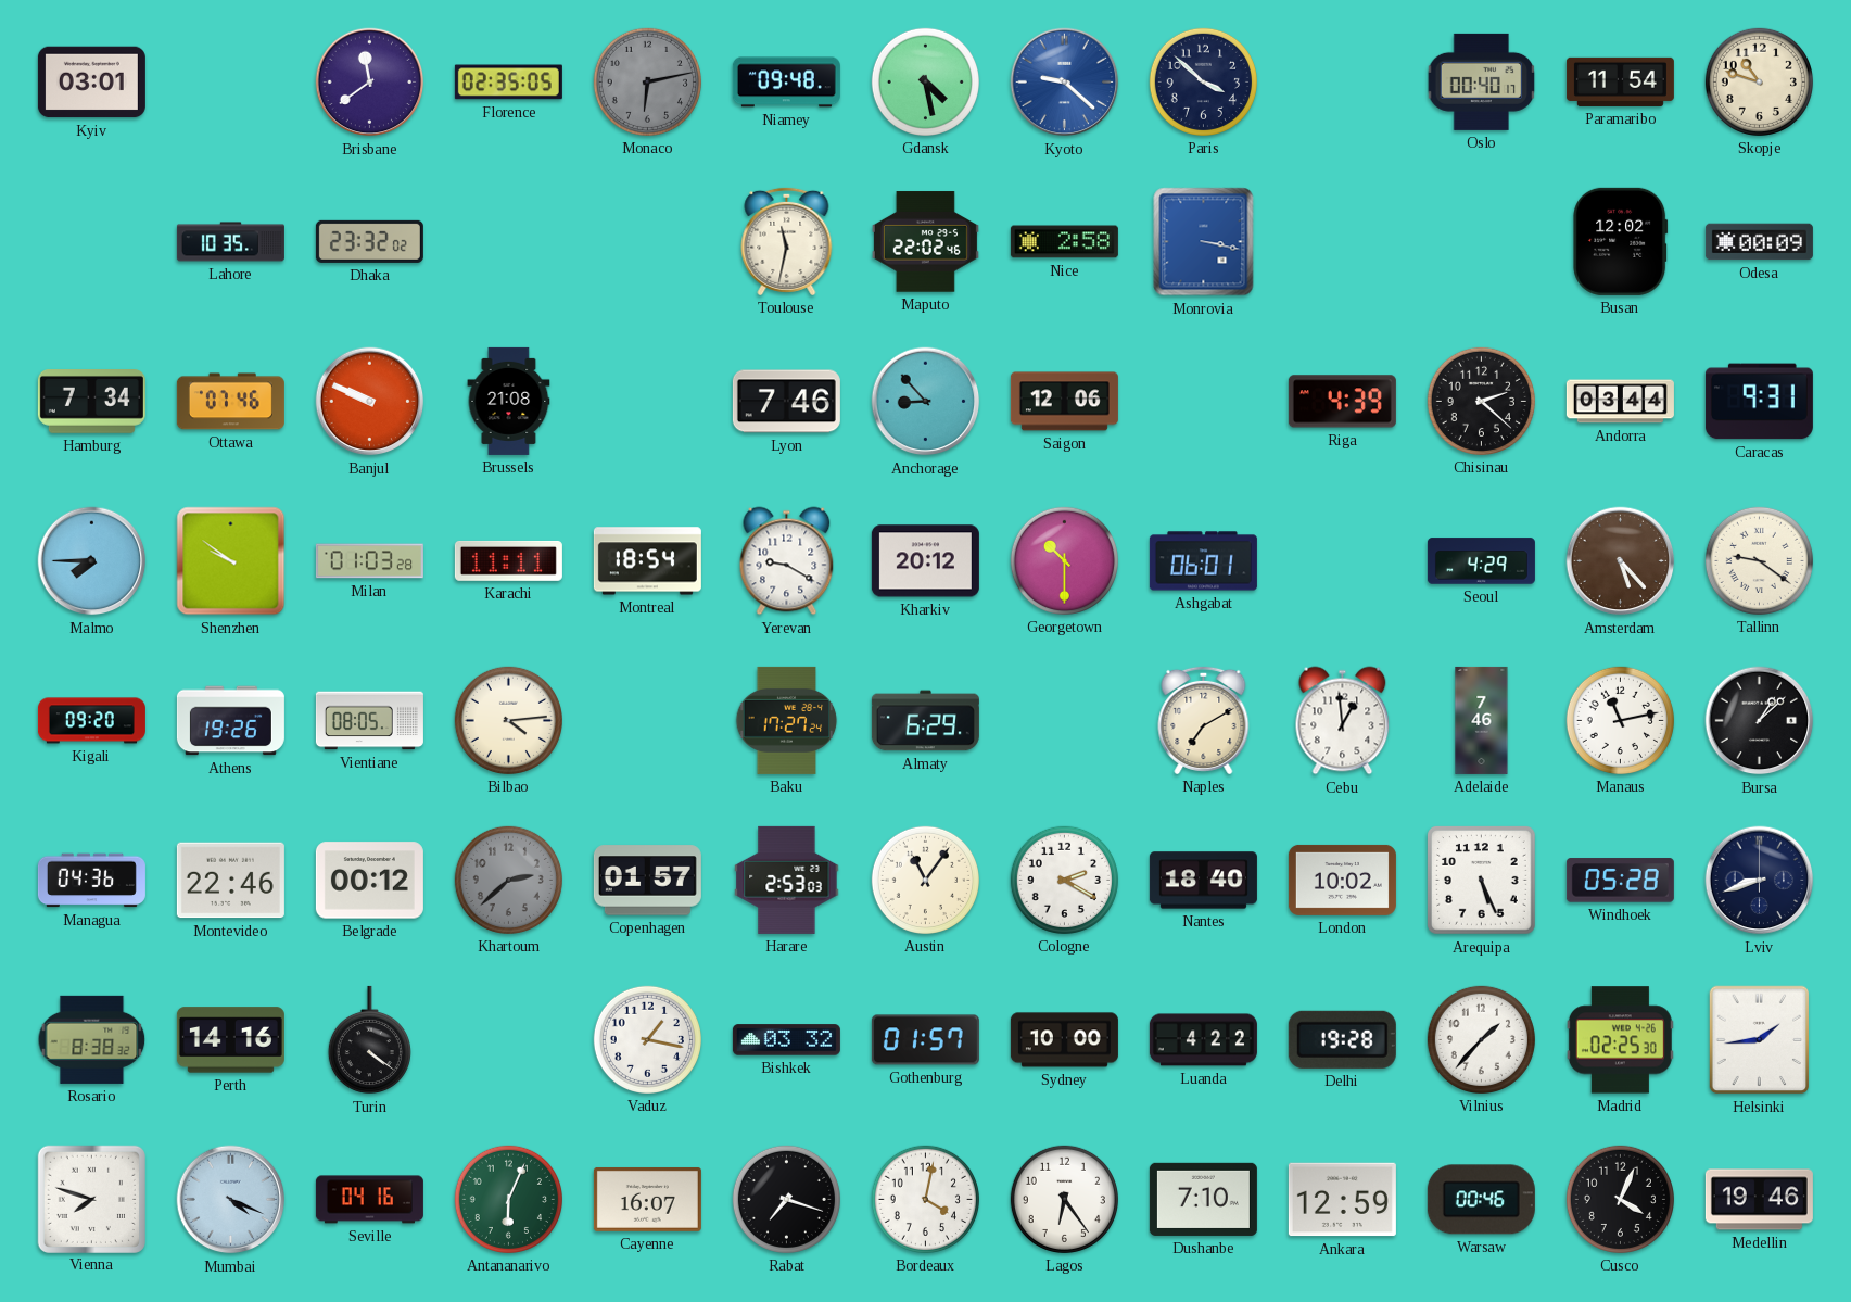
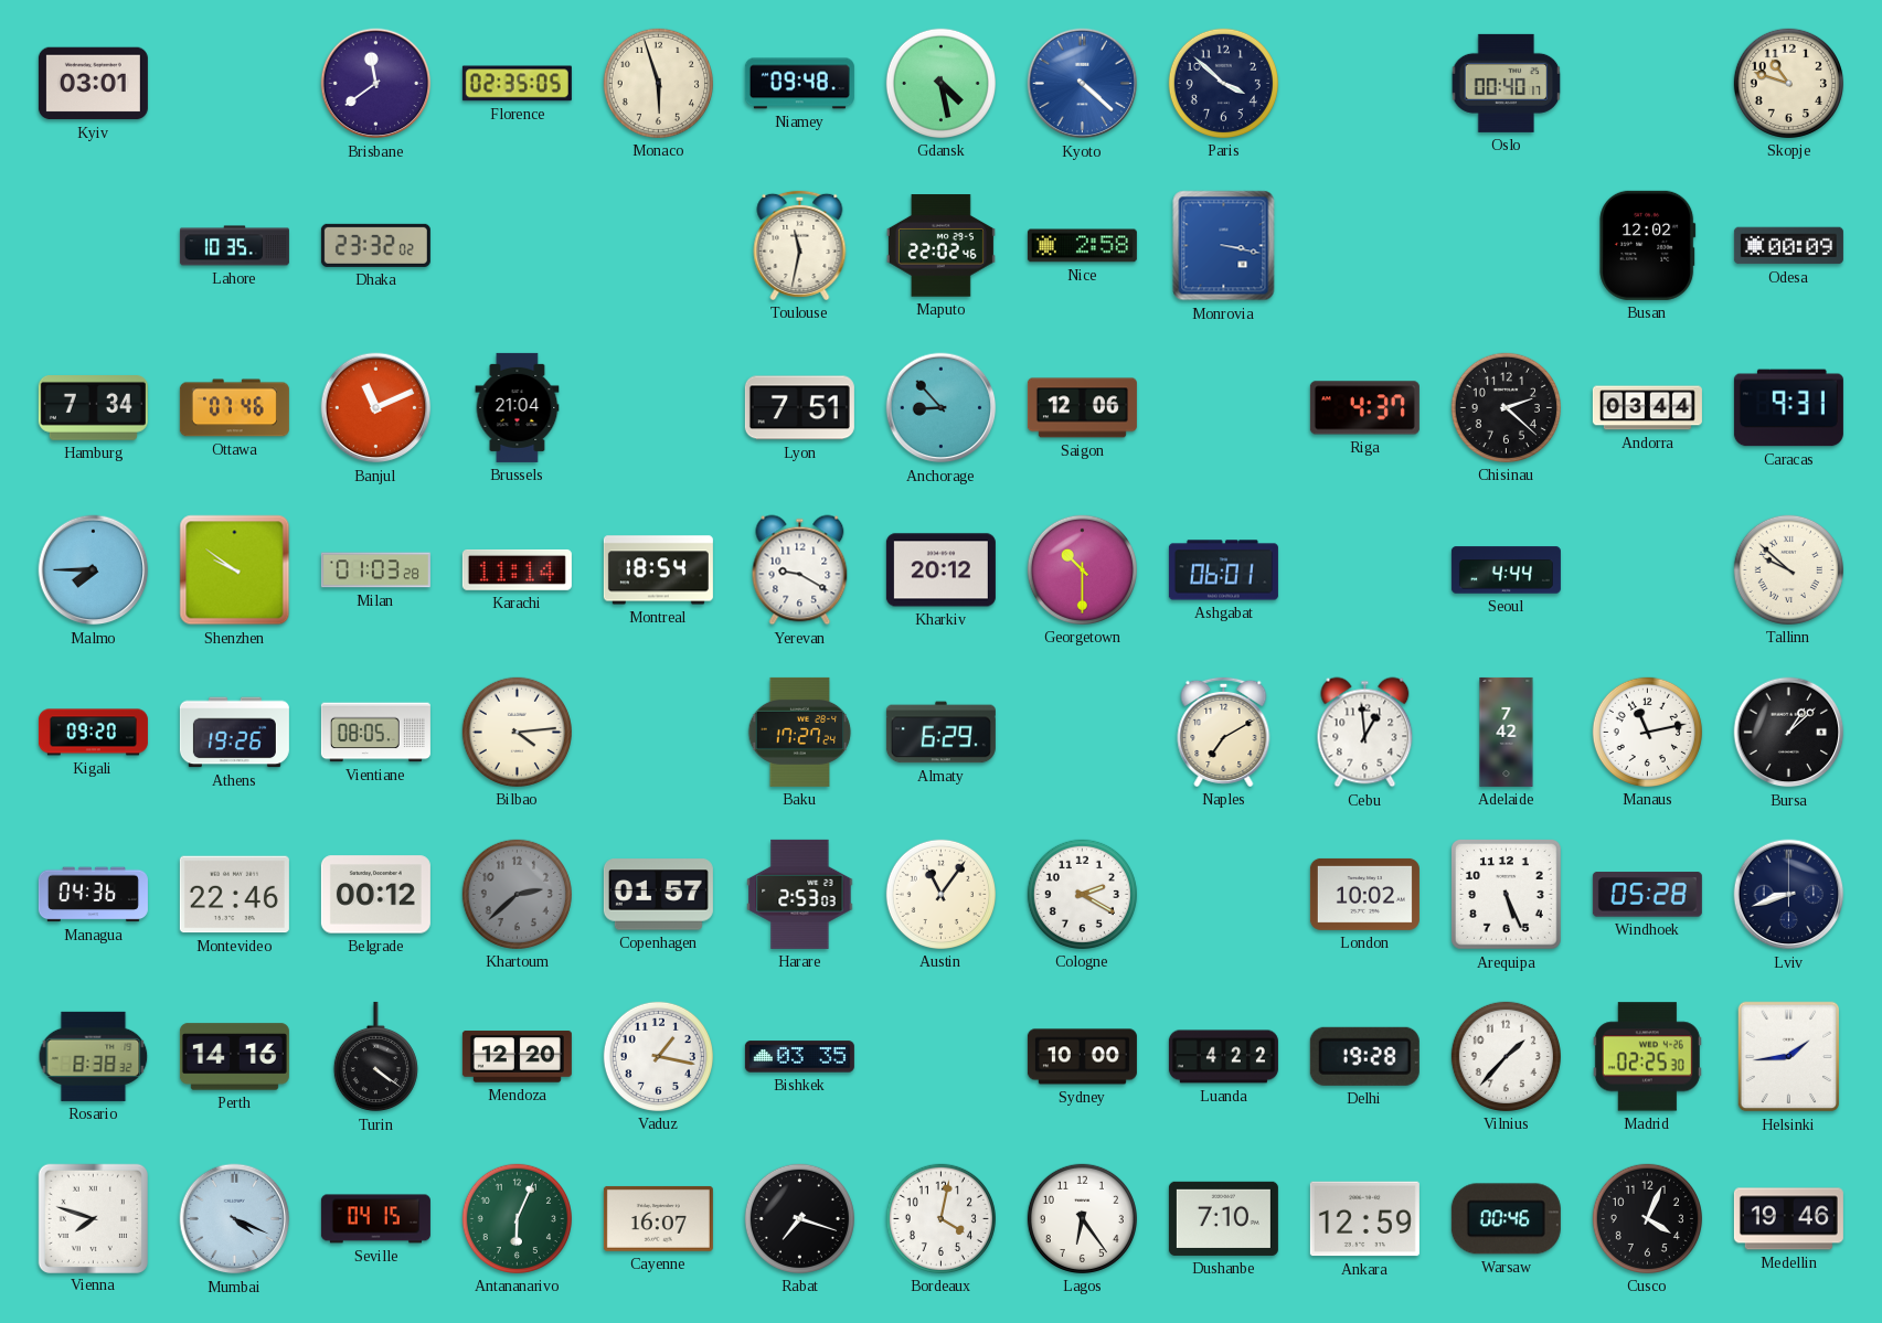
Monaco: 6:13 -> 5:57
Monaco dial: grey -> cream
Kyoto: 9:22 -> 4:22
Paramaribo: 11:54 -> none
Banjul: 9:49 -> 11:11
Brussels: 21:08 -> 21:04
Lyon: 7:46 -> 7:51
Riga: 4:39 -> 4:37
Karachi: 11:11 -> 11:14
Seoul: 4:29 -> 4:44
Amsterdam: 5:23 -> none
Tallinn: 9:21 -> 9:52
Adelaide: 7:46 -> 7:42
Nantes: 18:40 -> none
Mendoza: none -> 12:20
Bishkek: 03:32 -> 03:35
Gothenburg: 01:57 -> none
Seville: 04:16 -> 04:15
